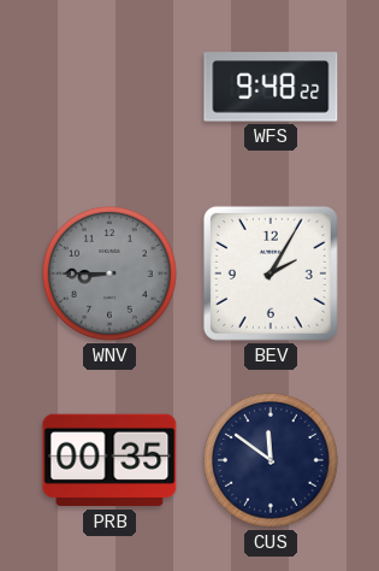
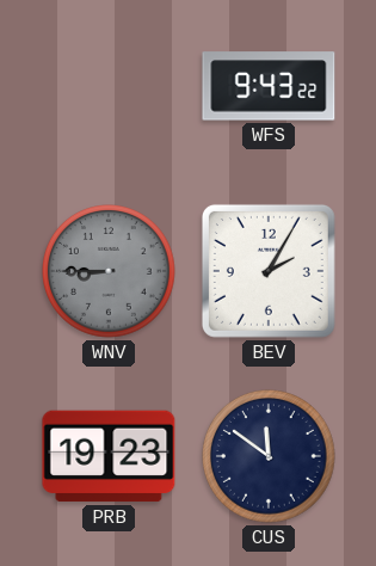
WFS: 9:48 -> 9:43
PRB: 00:35 -> 19:23
